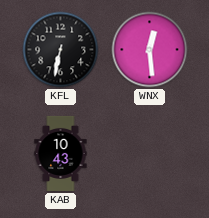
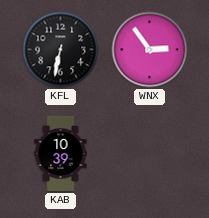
WNX: 12:29 -> 2:54
KAB: 10:43 -> 10:39
